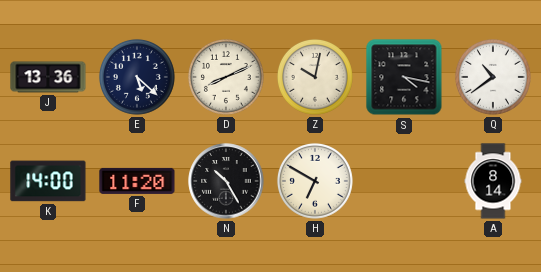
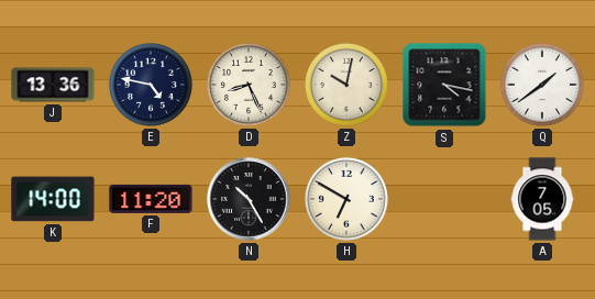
E: 5:22 -> 4:47
D: 8:11 -> 8:26
Q: 10:39 -> 1:39
A: 8:14 -> 7:05
